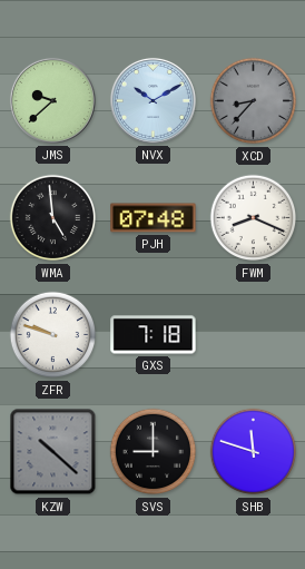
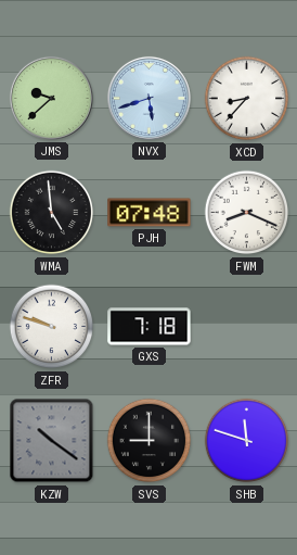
NVX: 10:10 -> 5:42
XCD dial: grey -> white
KZW: 10:22 -> 10:21
